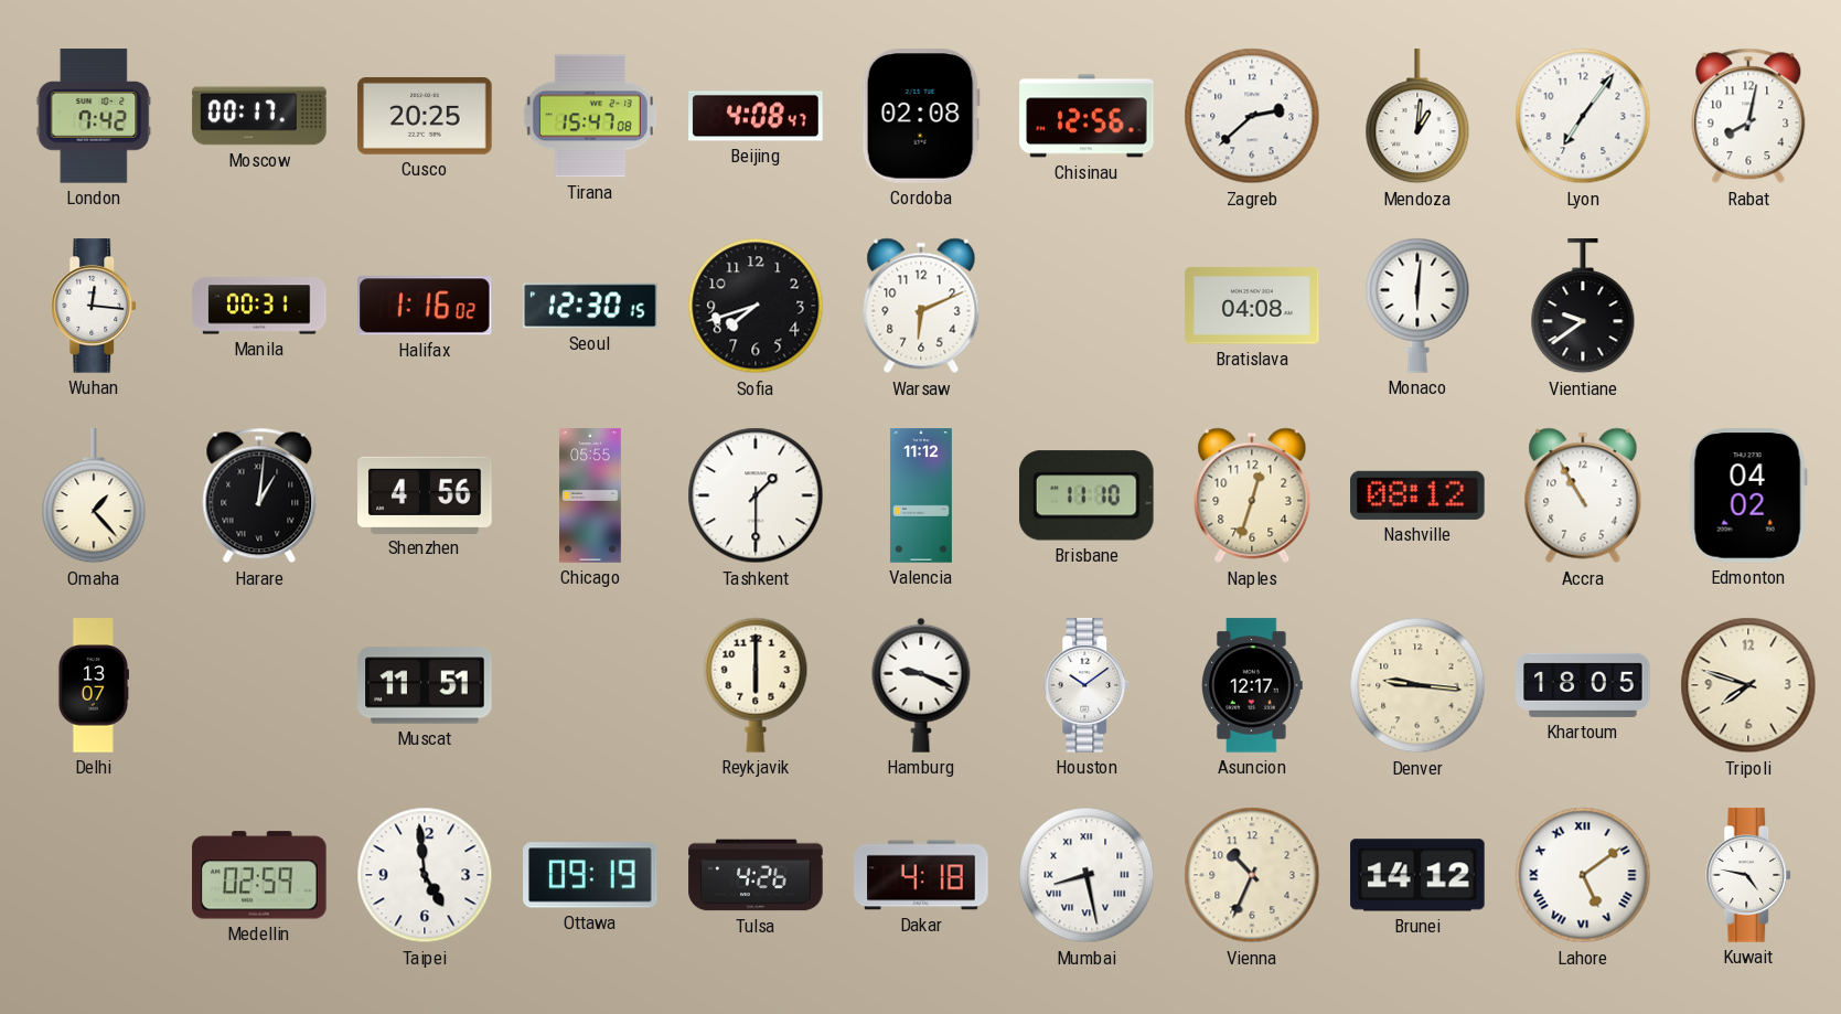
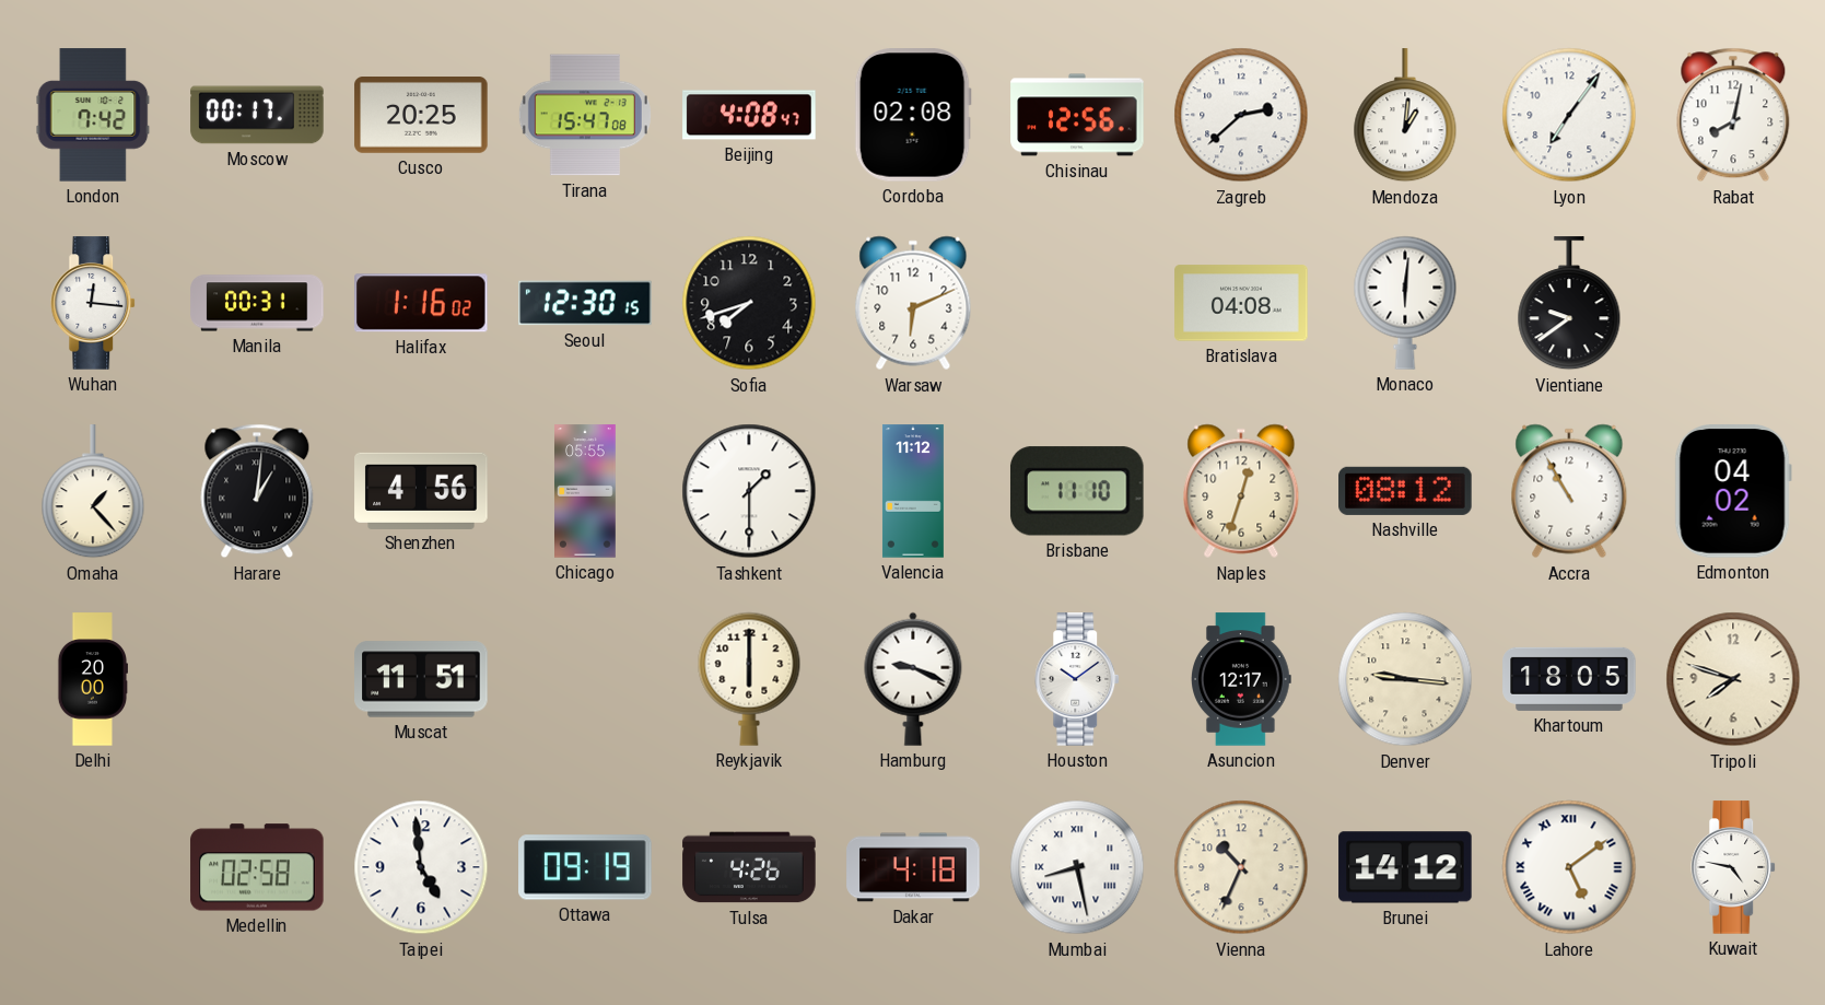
Delhi: 13:07 -> 20:00
Medellin: 02:59 -> 02:58
